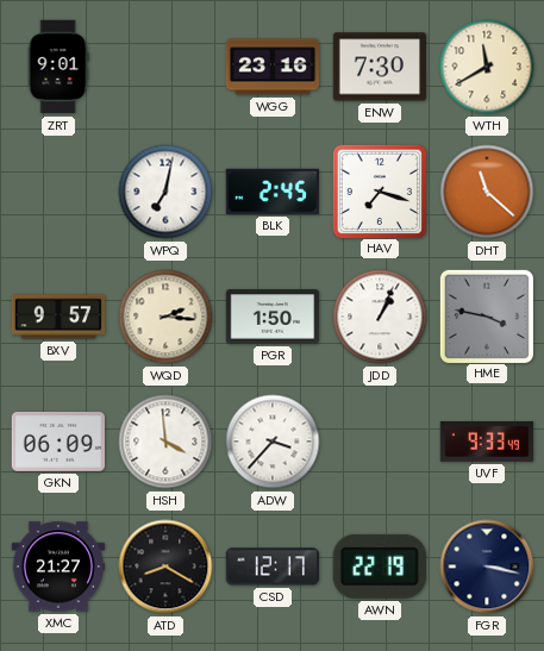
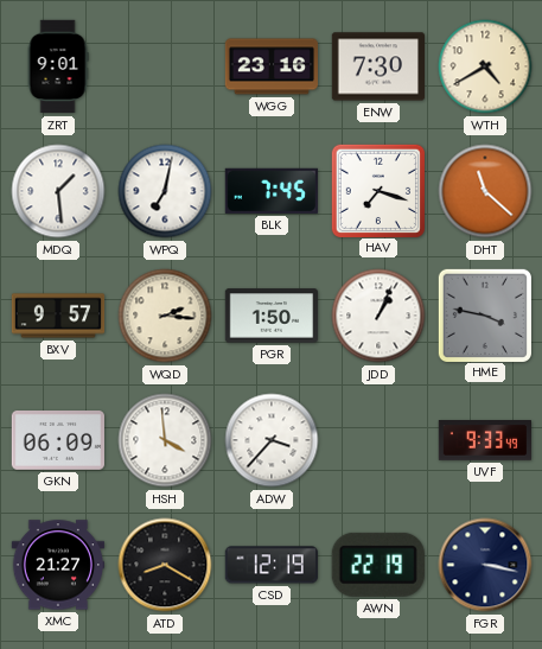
WTH: 11:40 -> 4:40
MDQ: none -> 1:29
BLK: 2:45 -> 7:45
CSD: 12:17 -> 12:19
